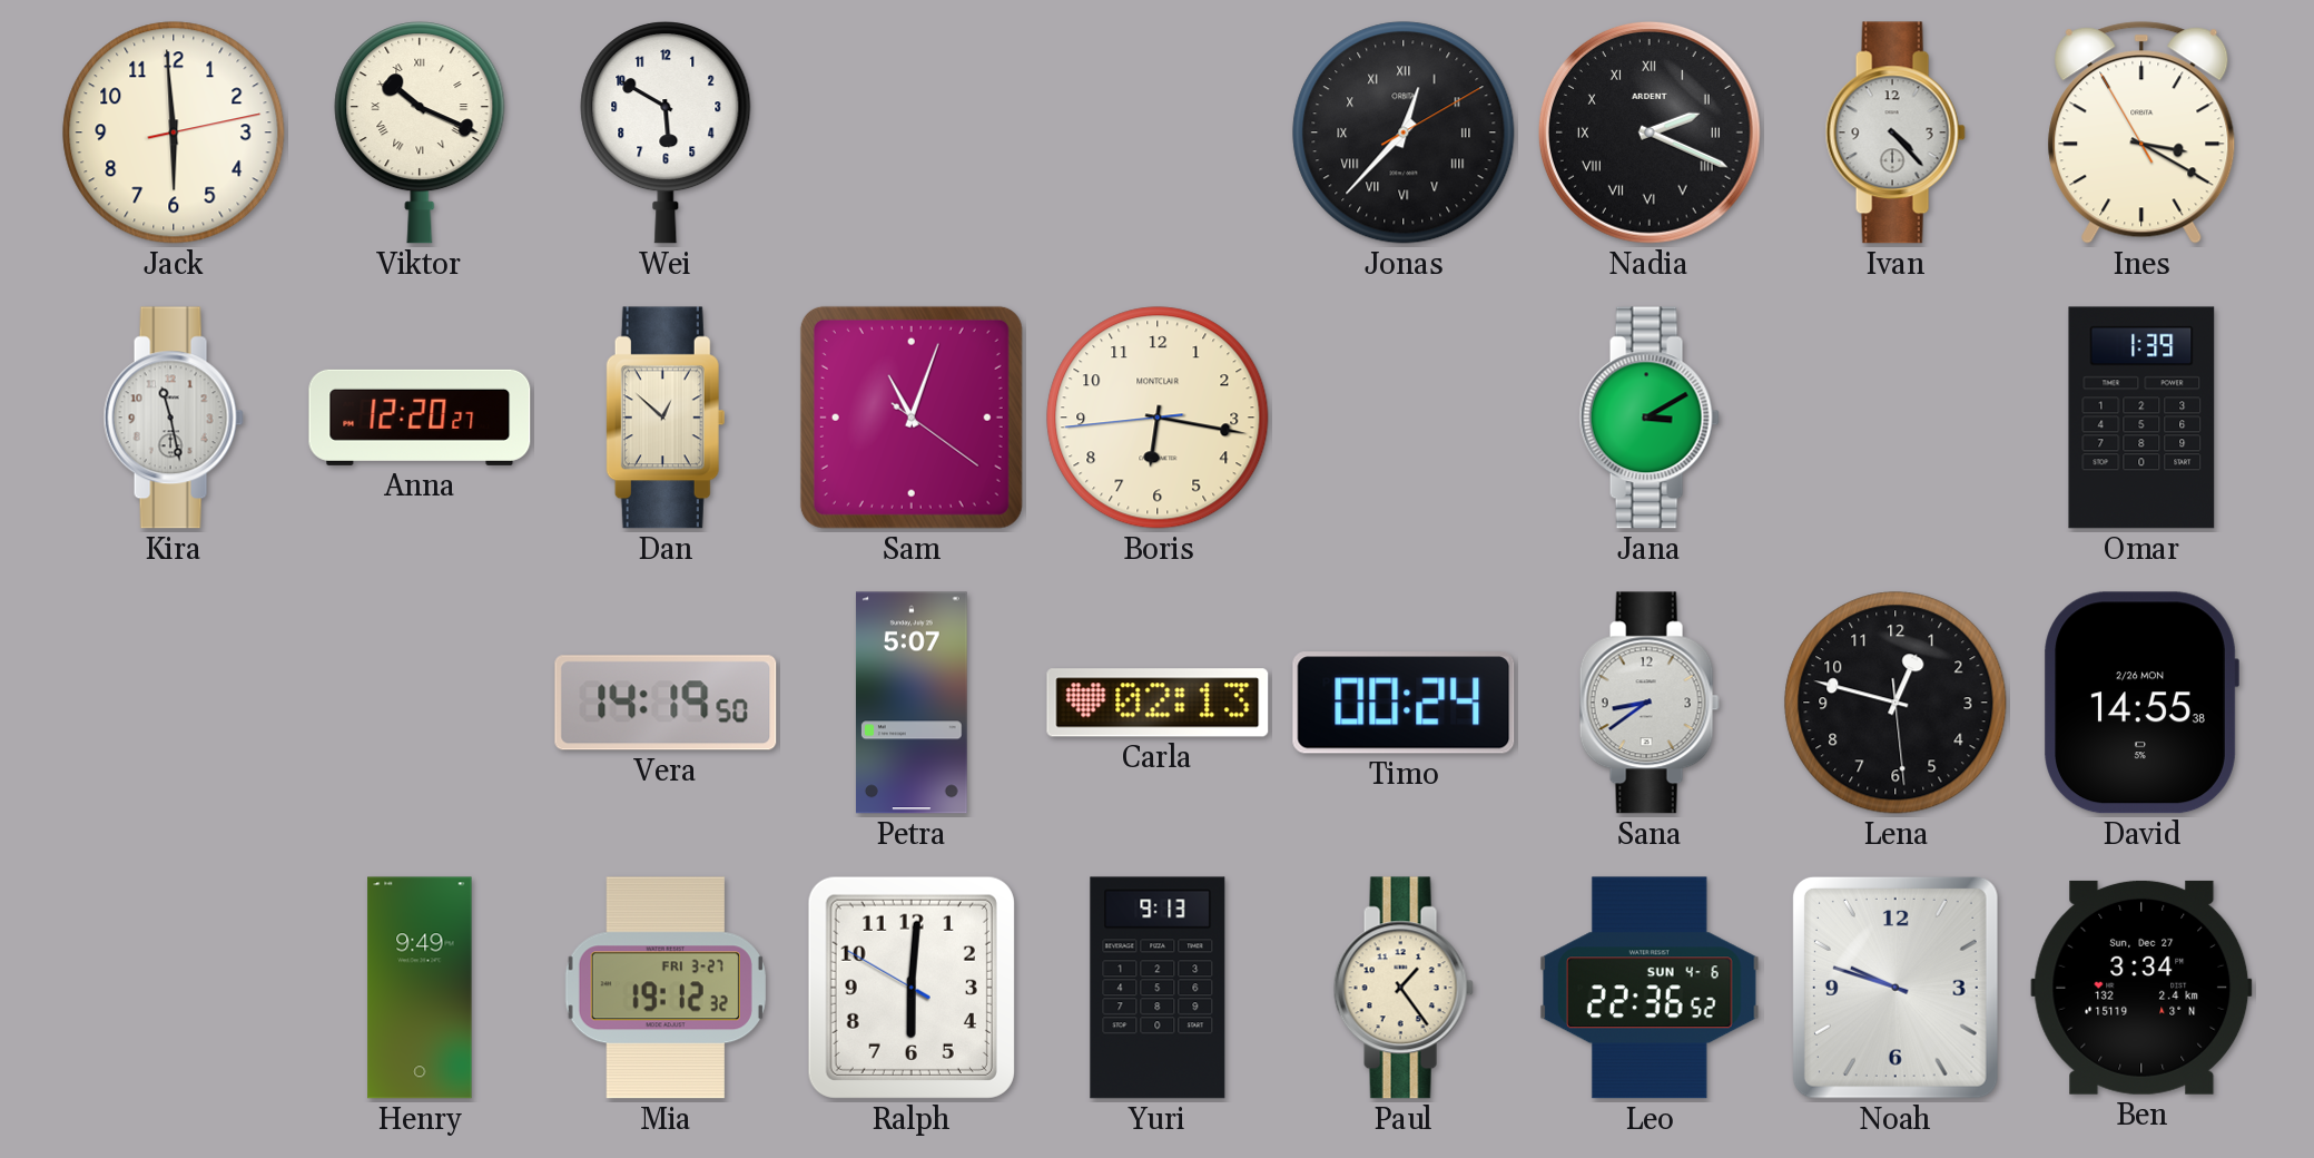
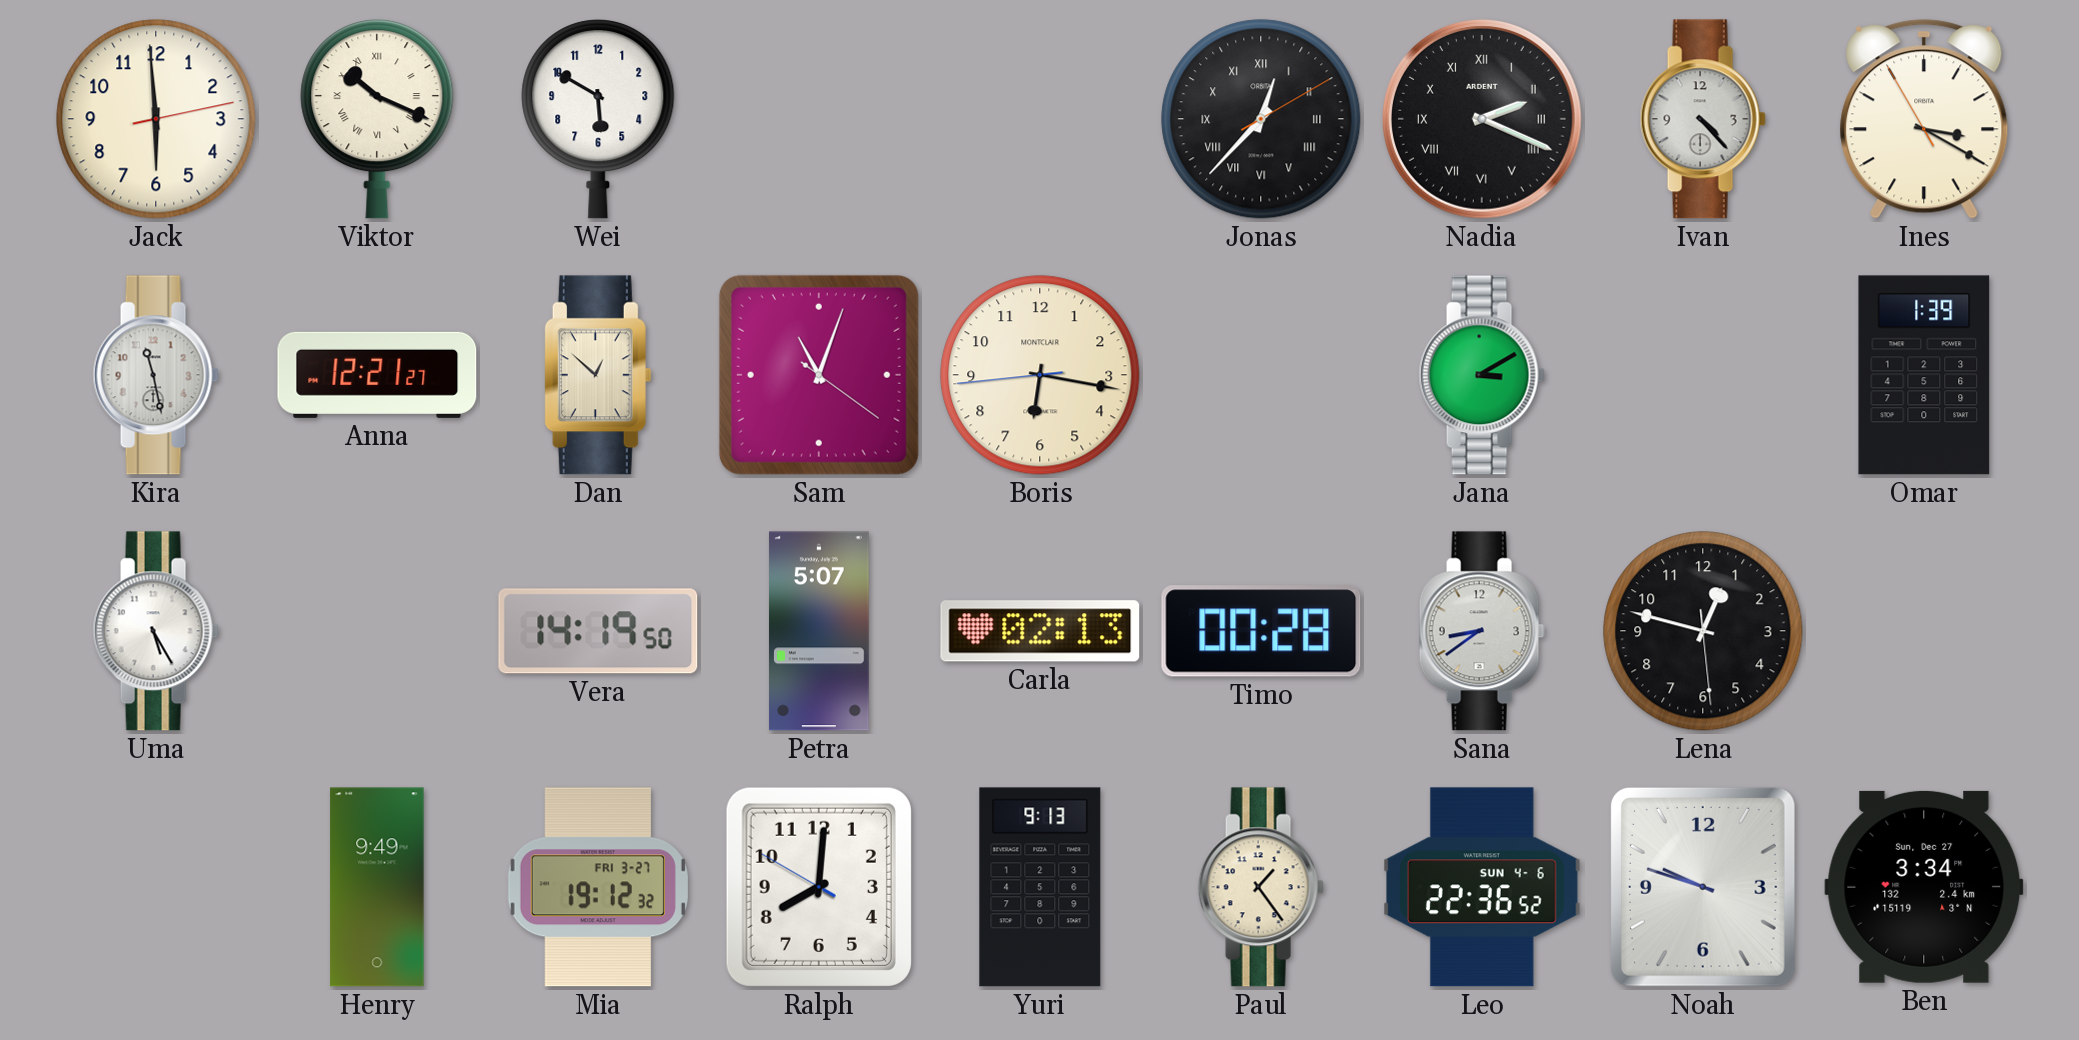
Anna: 12:20 -> 12:21
Uma: none -> 5:25
Timo: 00:24 -> 00:28
David: 14:55 -> none
Ralph: 6:00 -> 8:00
